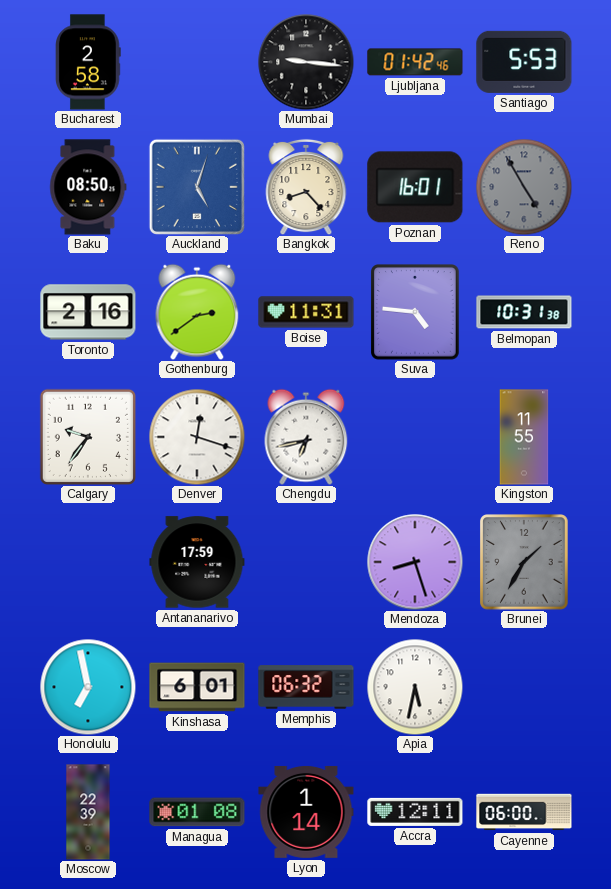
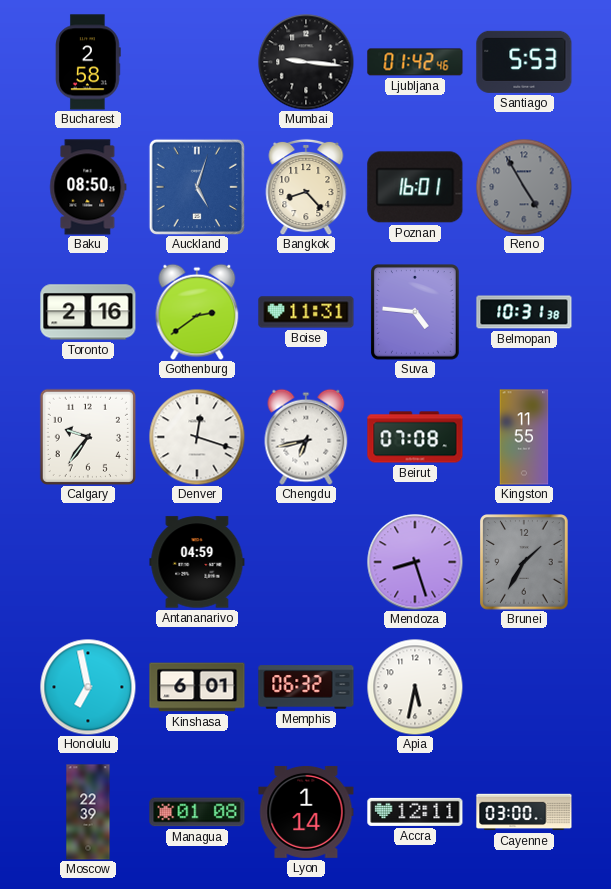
Beirut: none -> 07:08
Antananarivo: 17:59 -> 04:59
Cayenne: 06:00 -> 03:00
